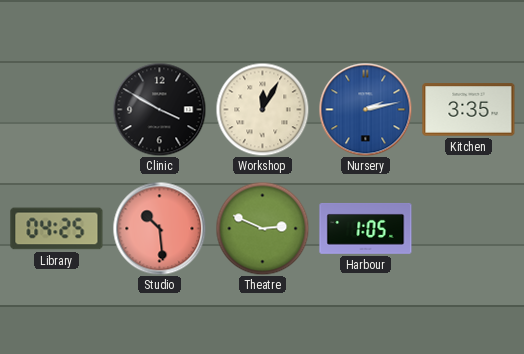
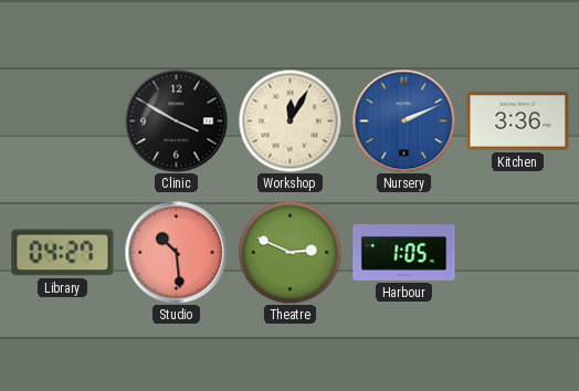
Nursery: 2:13 -> 2:11
Kitchen: 3:35 -> 3:36
Library: 04:25 -> 04:27
